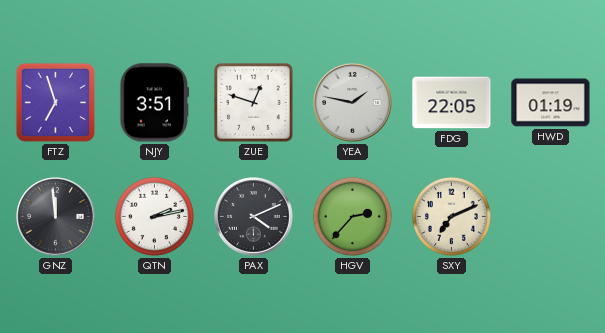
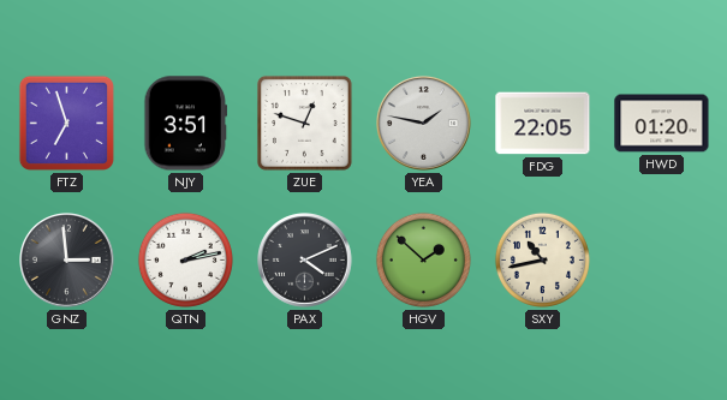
HWD: 01:19 -> 01:20
GNZ: 11:59 -> 2:59
HGV: 2:37 -> 1:52
SXY: 7:11 -> 10:43
